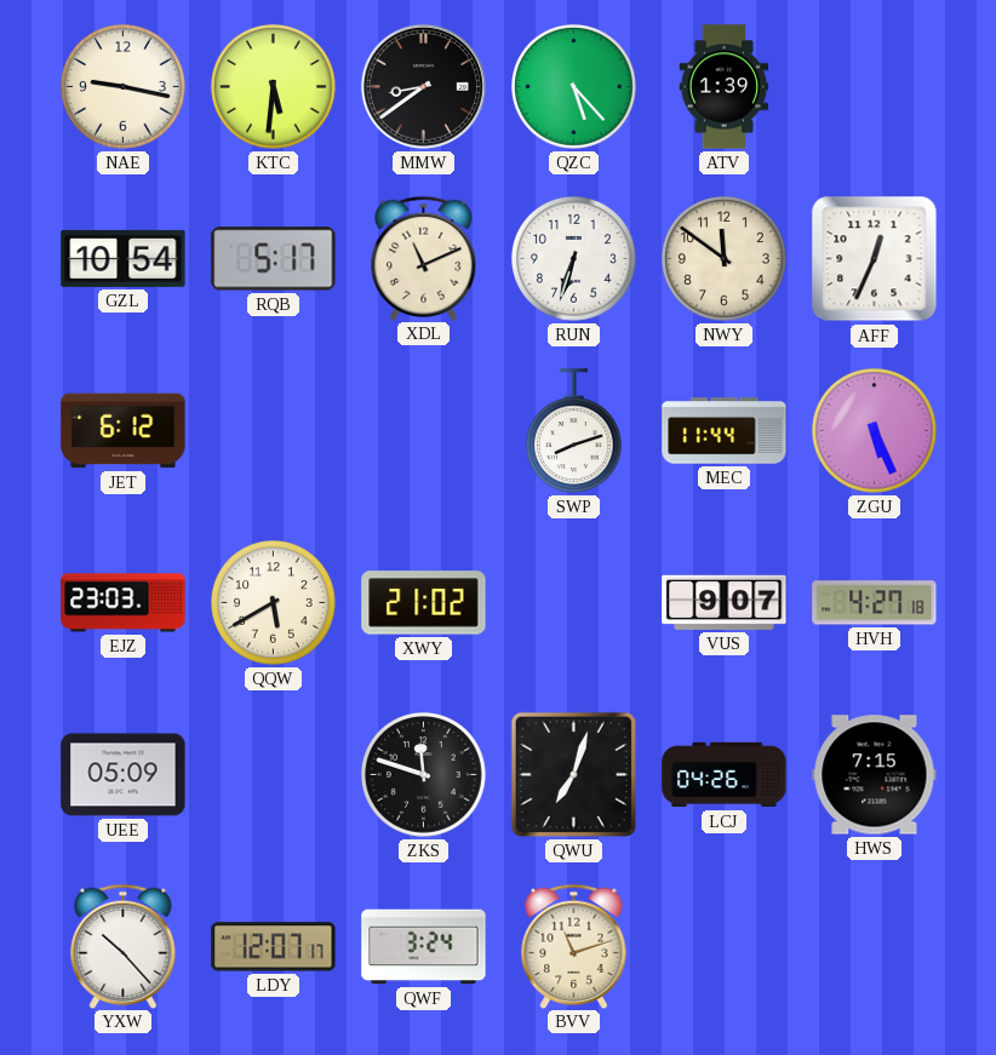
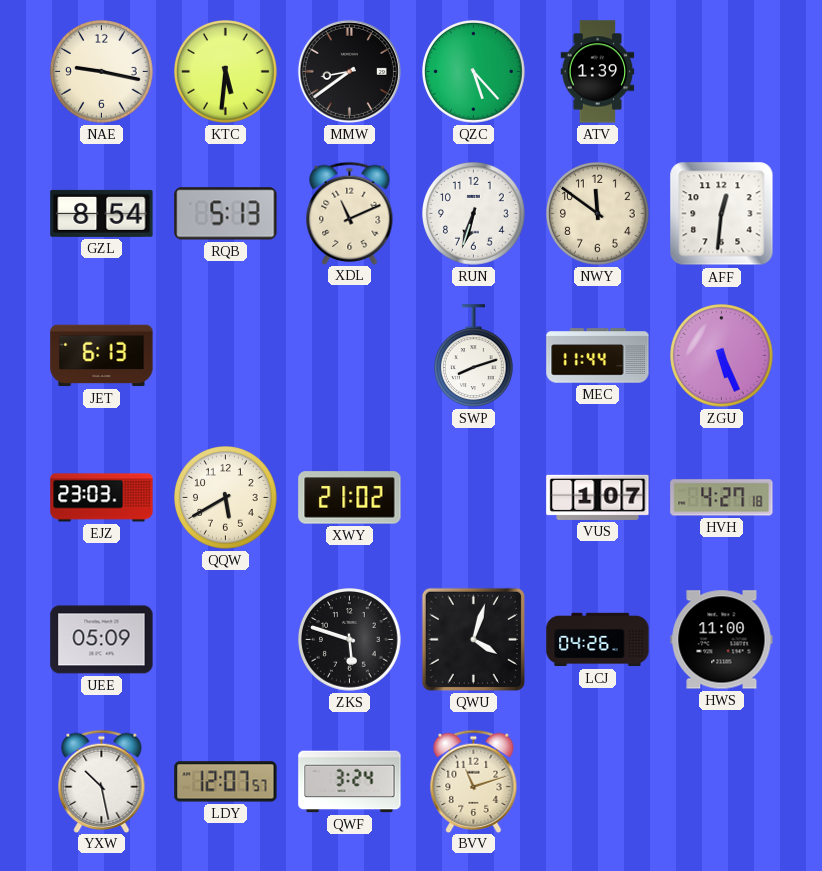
GZL: 10:54 -> 8:54
RQB: 5:17 -> 5:13
AFF: 12:34 -> 12:31
JET: 6:12 -> 6:13
VUS: 9:07 -> 1:07
ZKS: 11:48 -> 5:48
QWU: 7:03 -> 4:03
HWS: 7:15 -> 11:00
YXW: 10:23 -> 10:28
LDY: 12:07:17 -> 12:07:57
